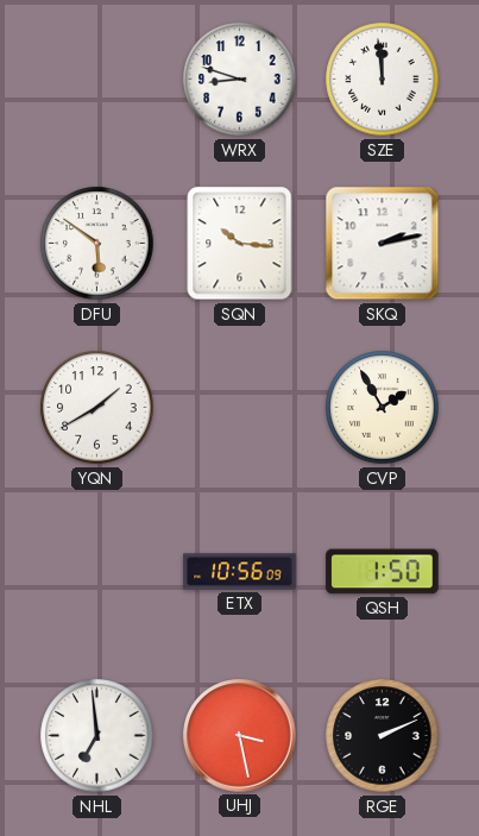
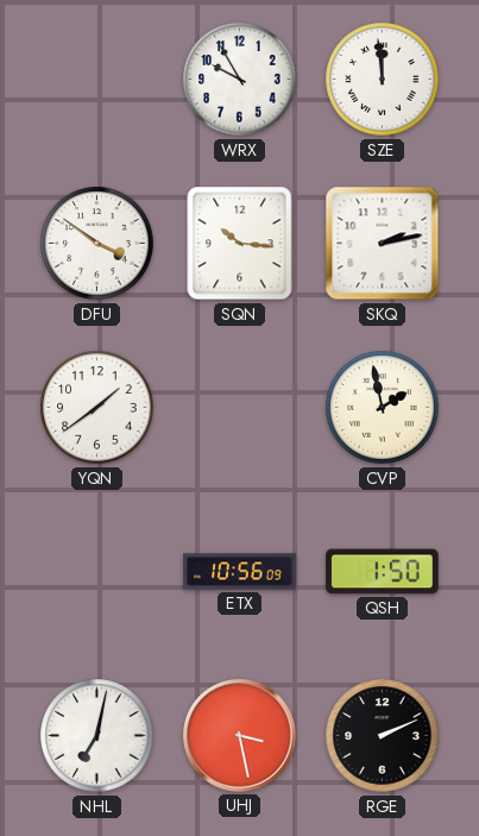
WRX: 8:48 -> 9:55
DFU: 5:51 -> 3:51
YQN: 1:40 -> 1:39
CVP: 1:55 -> 1:58
NHL: 6:59 -> 7:02
